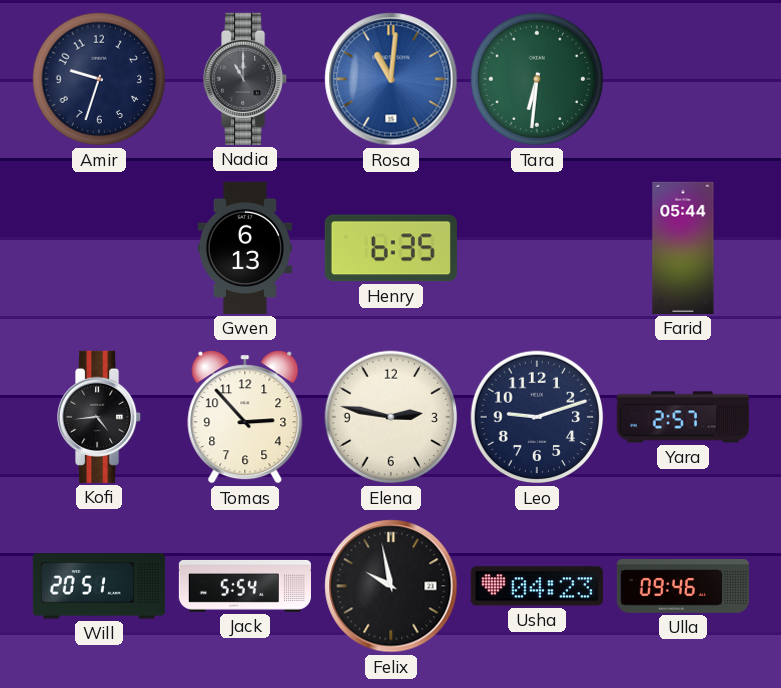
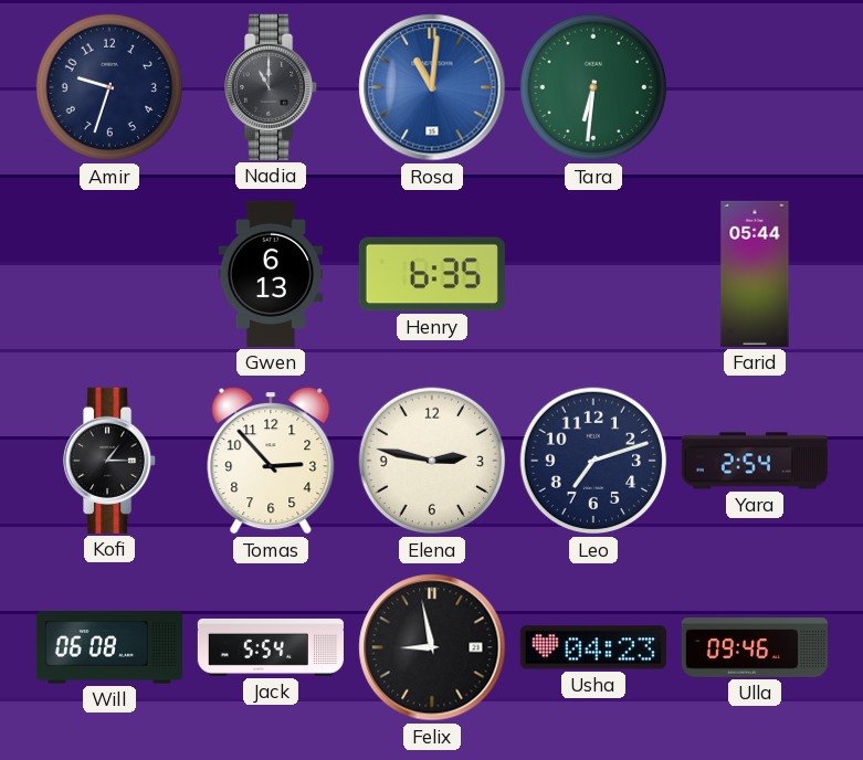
Kofi: 4:44 -> 1:15
Leo: 9:12 -> 7:12
Yara: 2:57 -> 2:54
Will: 20:51 -> 06:08
Felix: 9:58 -> 8:58
